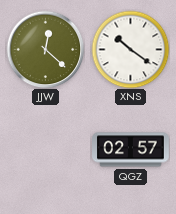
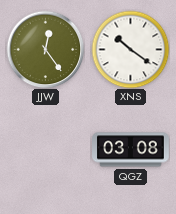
JJW: 12:22 -> 12:24
QGZ: 02:57 -> 03:08
